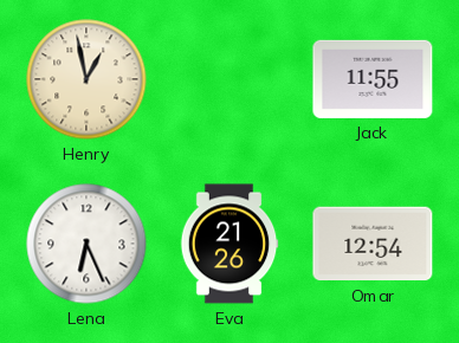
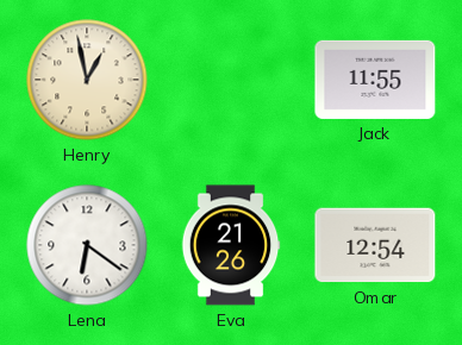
Lena: 6:26 -> 6:21
